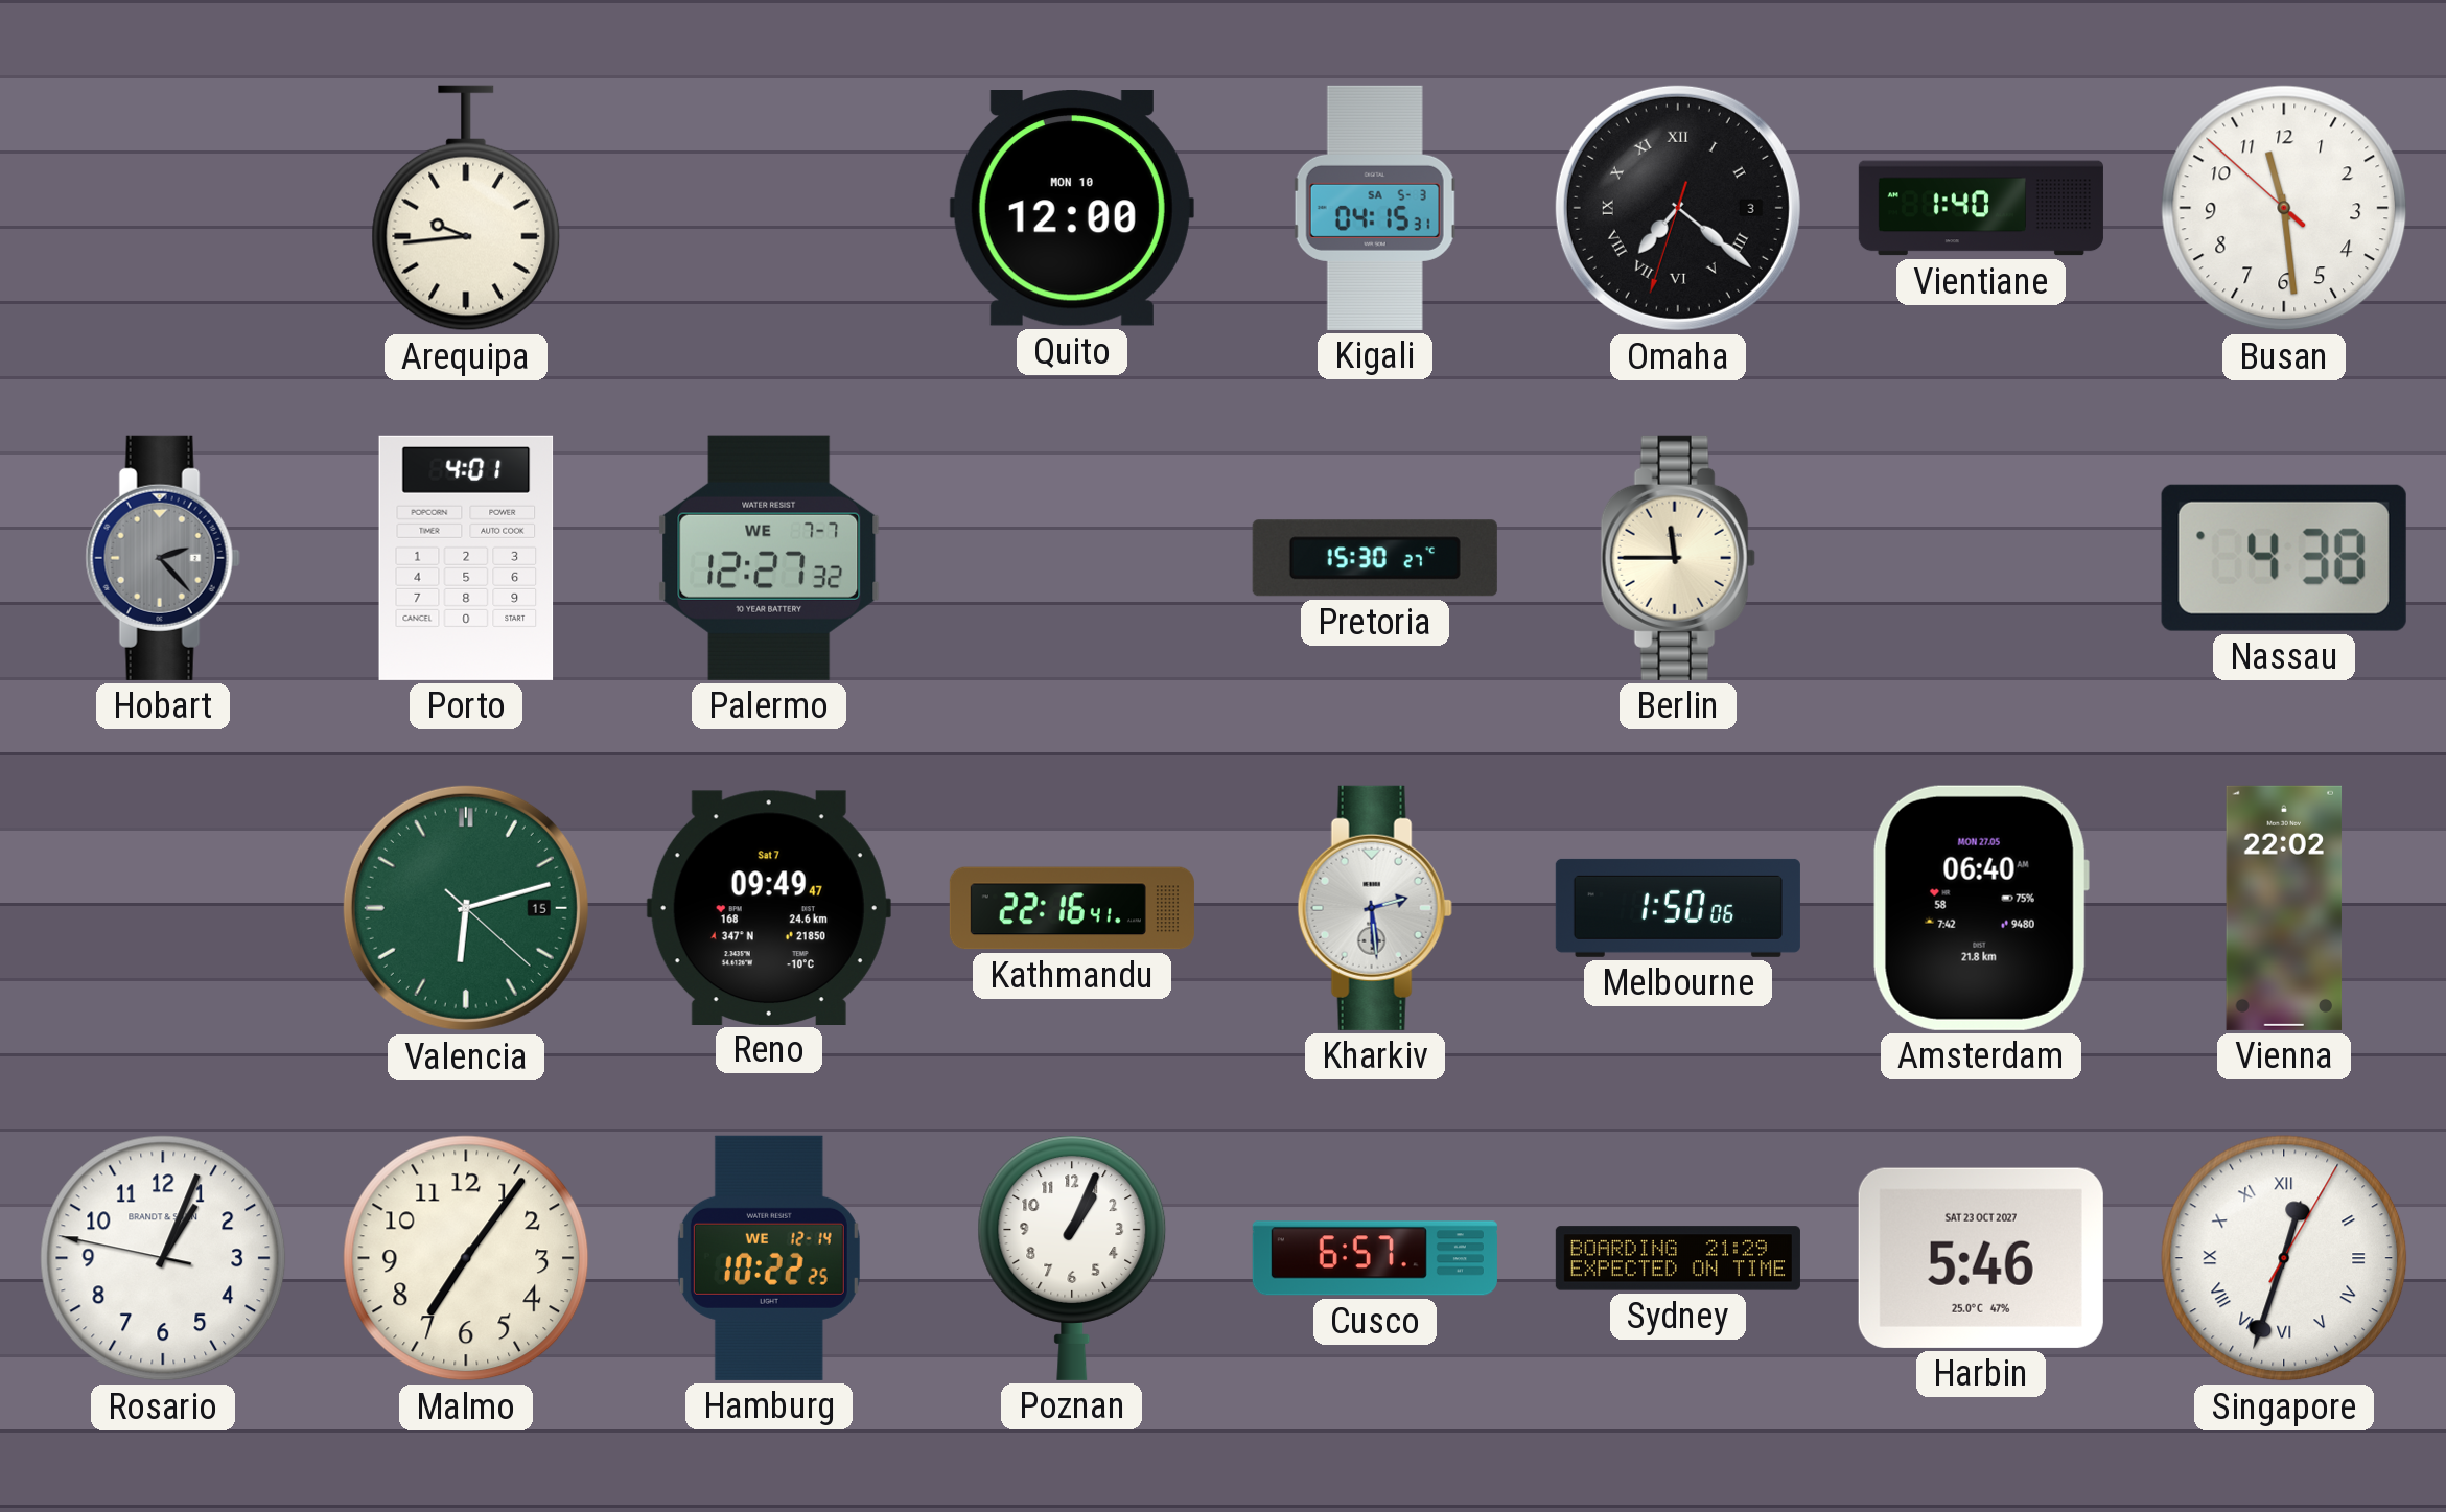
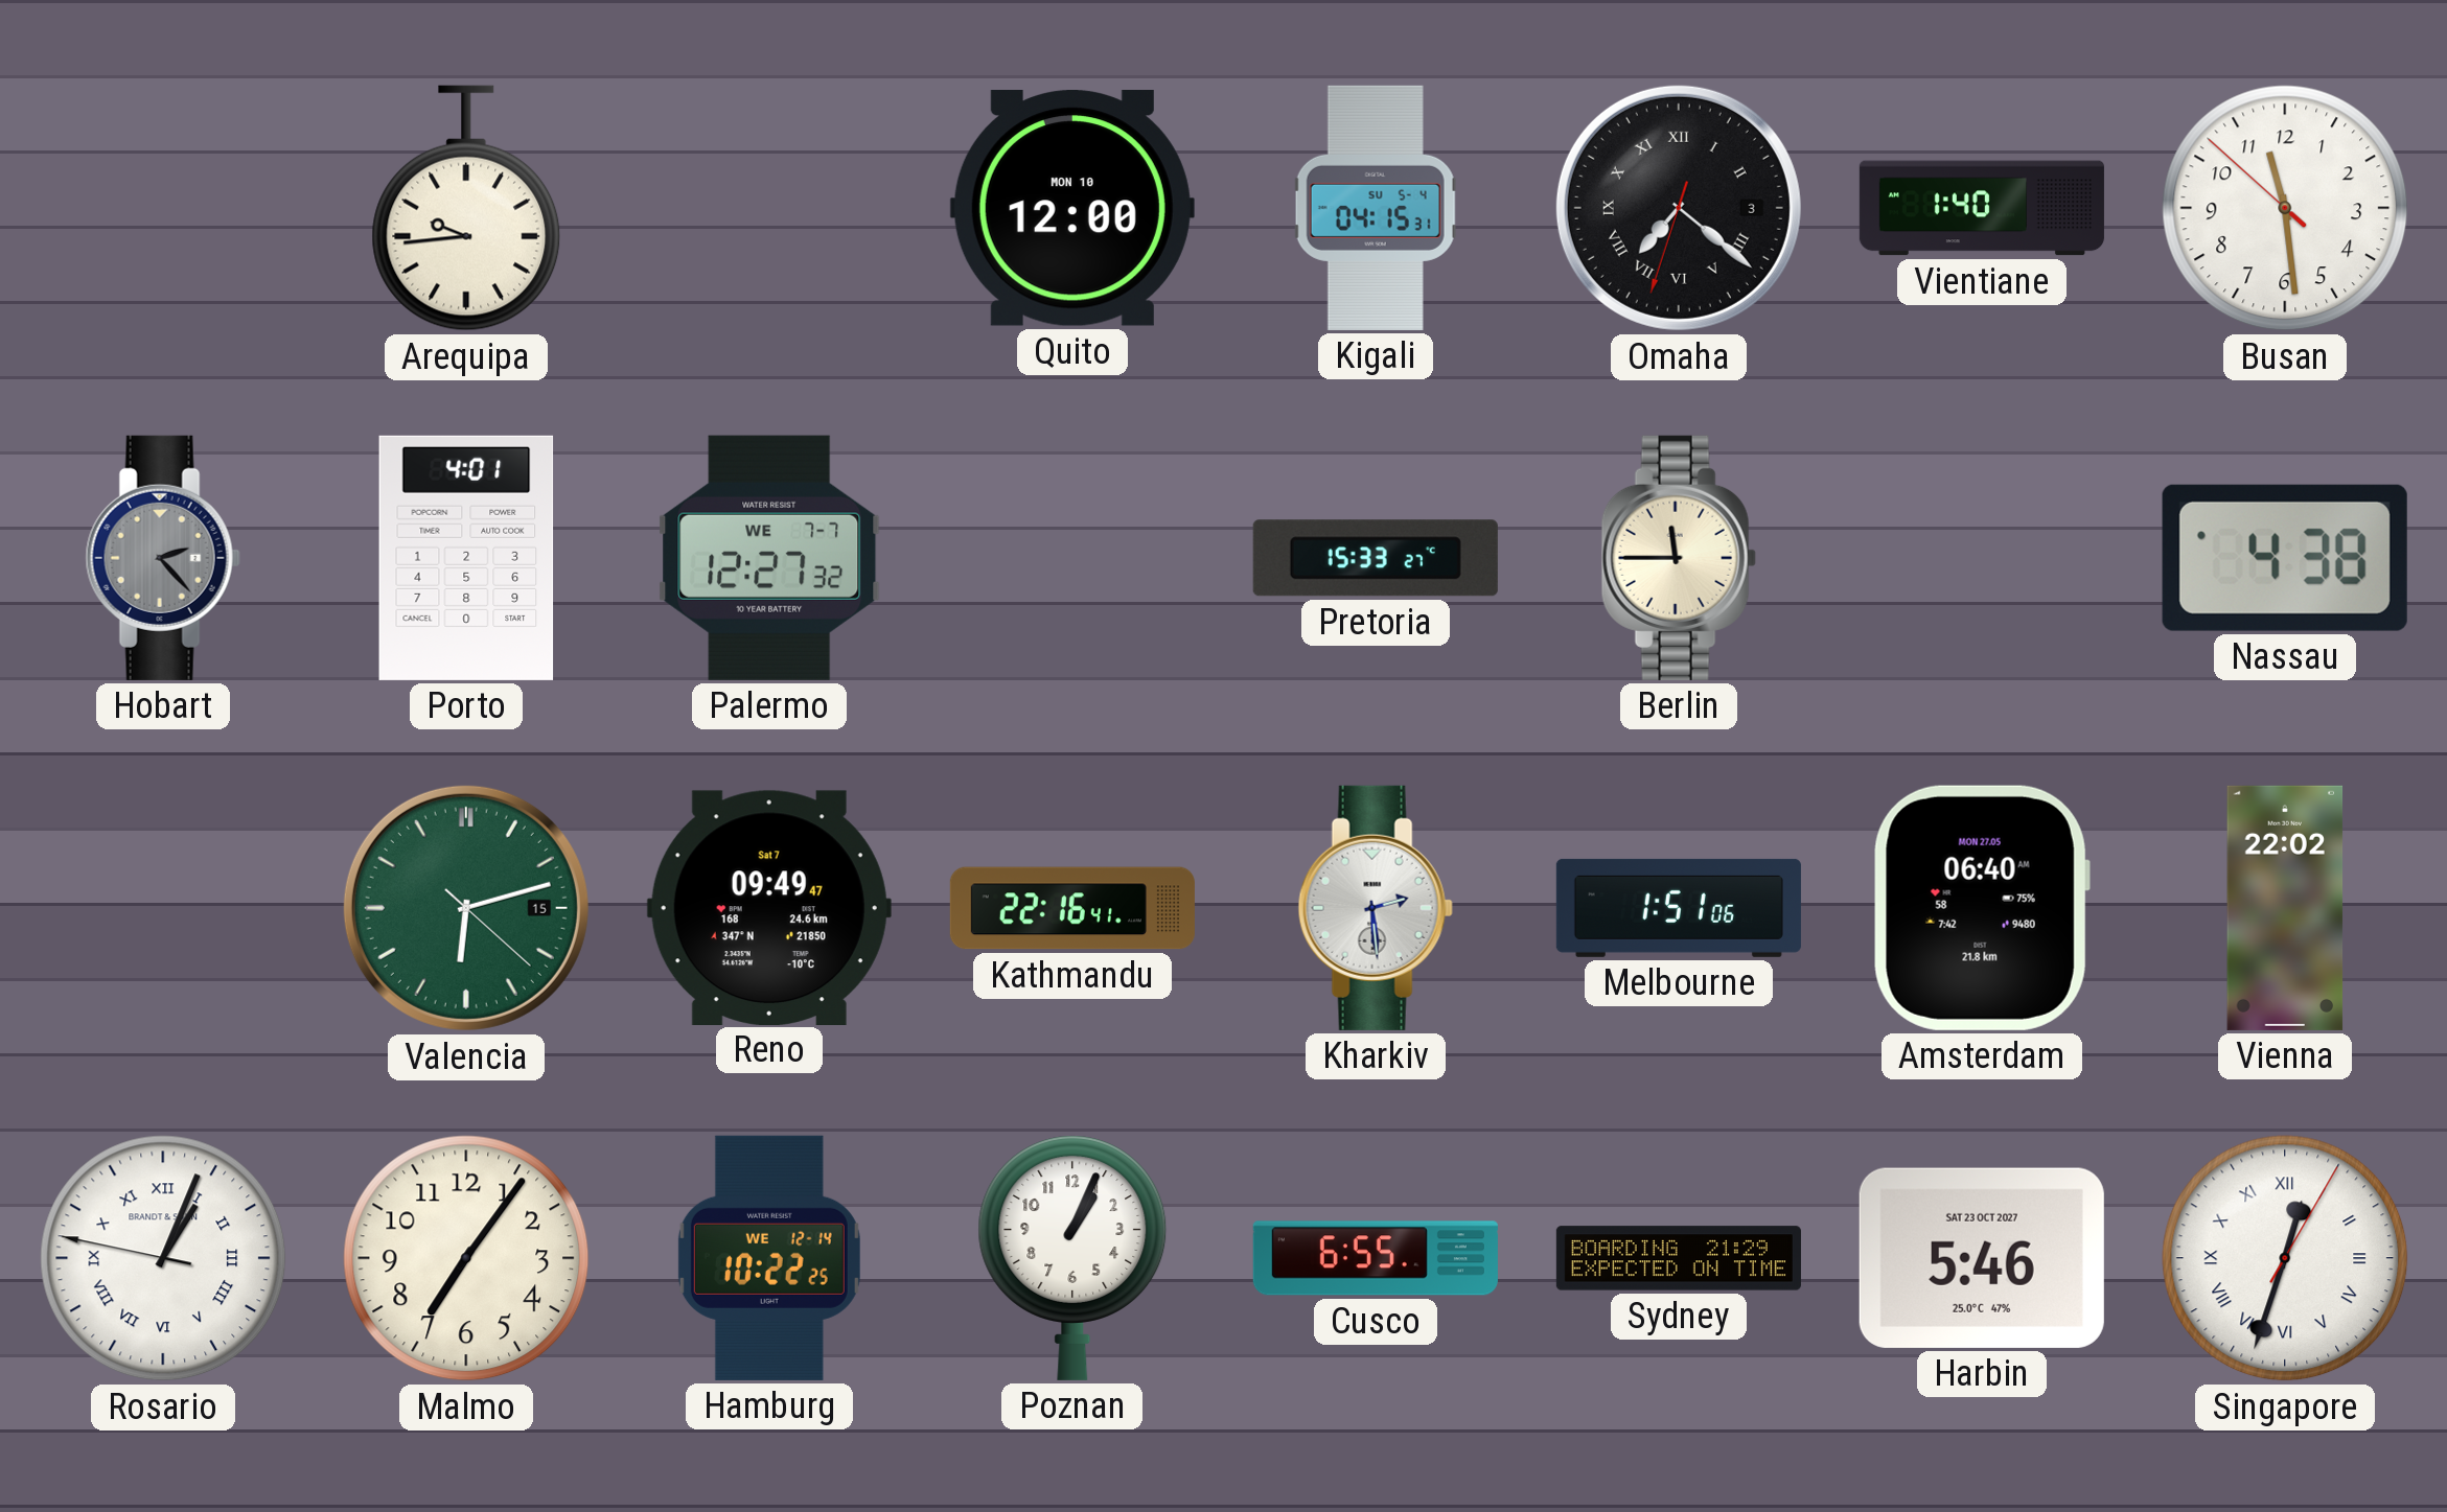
Kigali date: SA 5-3 -> SU 5-4
Pretoria: 15:30 -> 15:33
Melbourne: 1:50 -> 1:51
Rosario numerals: Arabic -> Roman
Cusco: 6:57 -> 6:55
